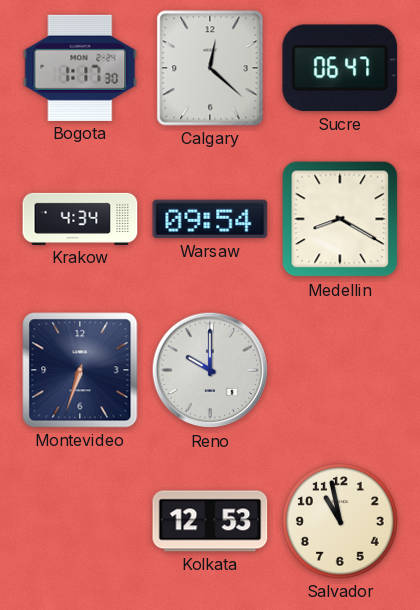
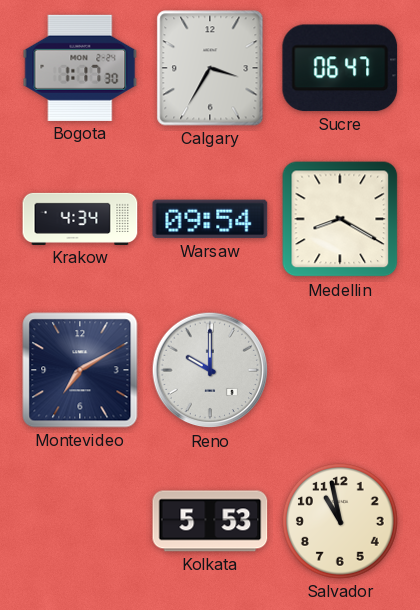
Calgary: 12:22 -> 3:35
Montevideo: 6:33 -> 7:10
Kolkata: 12:53 -> 5:53
